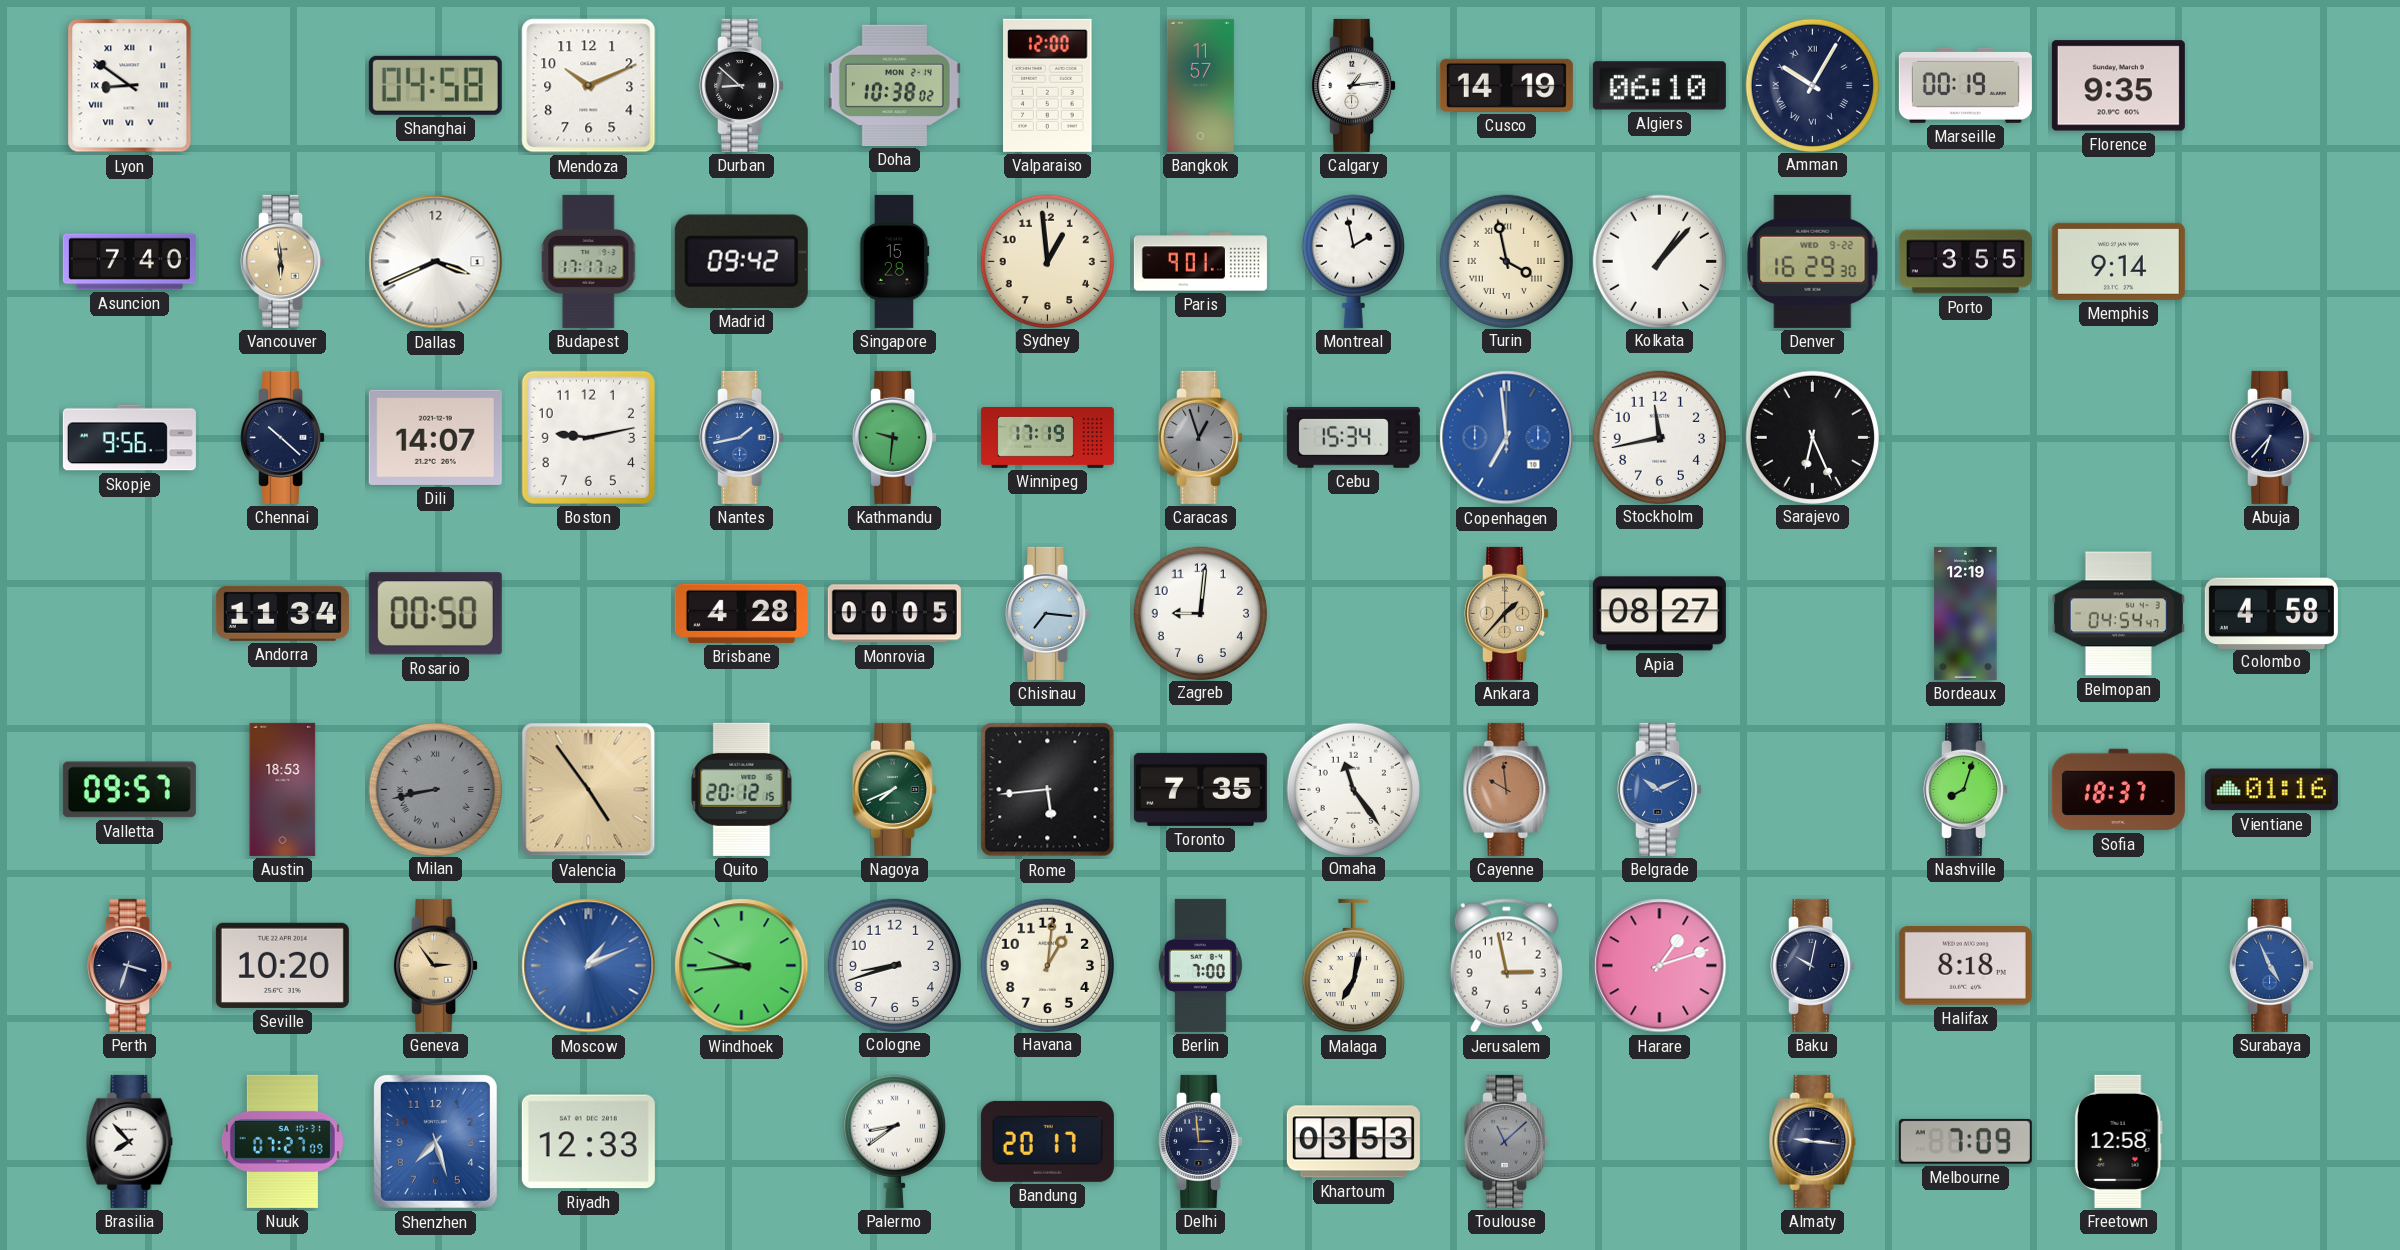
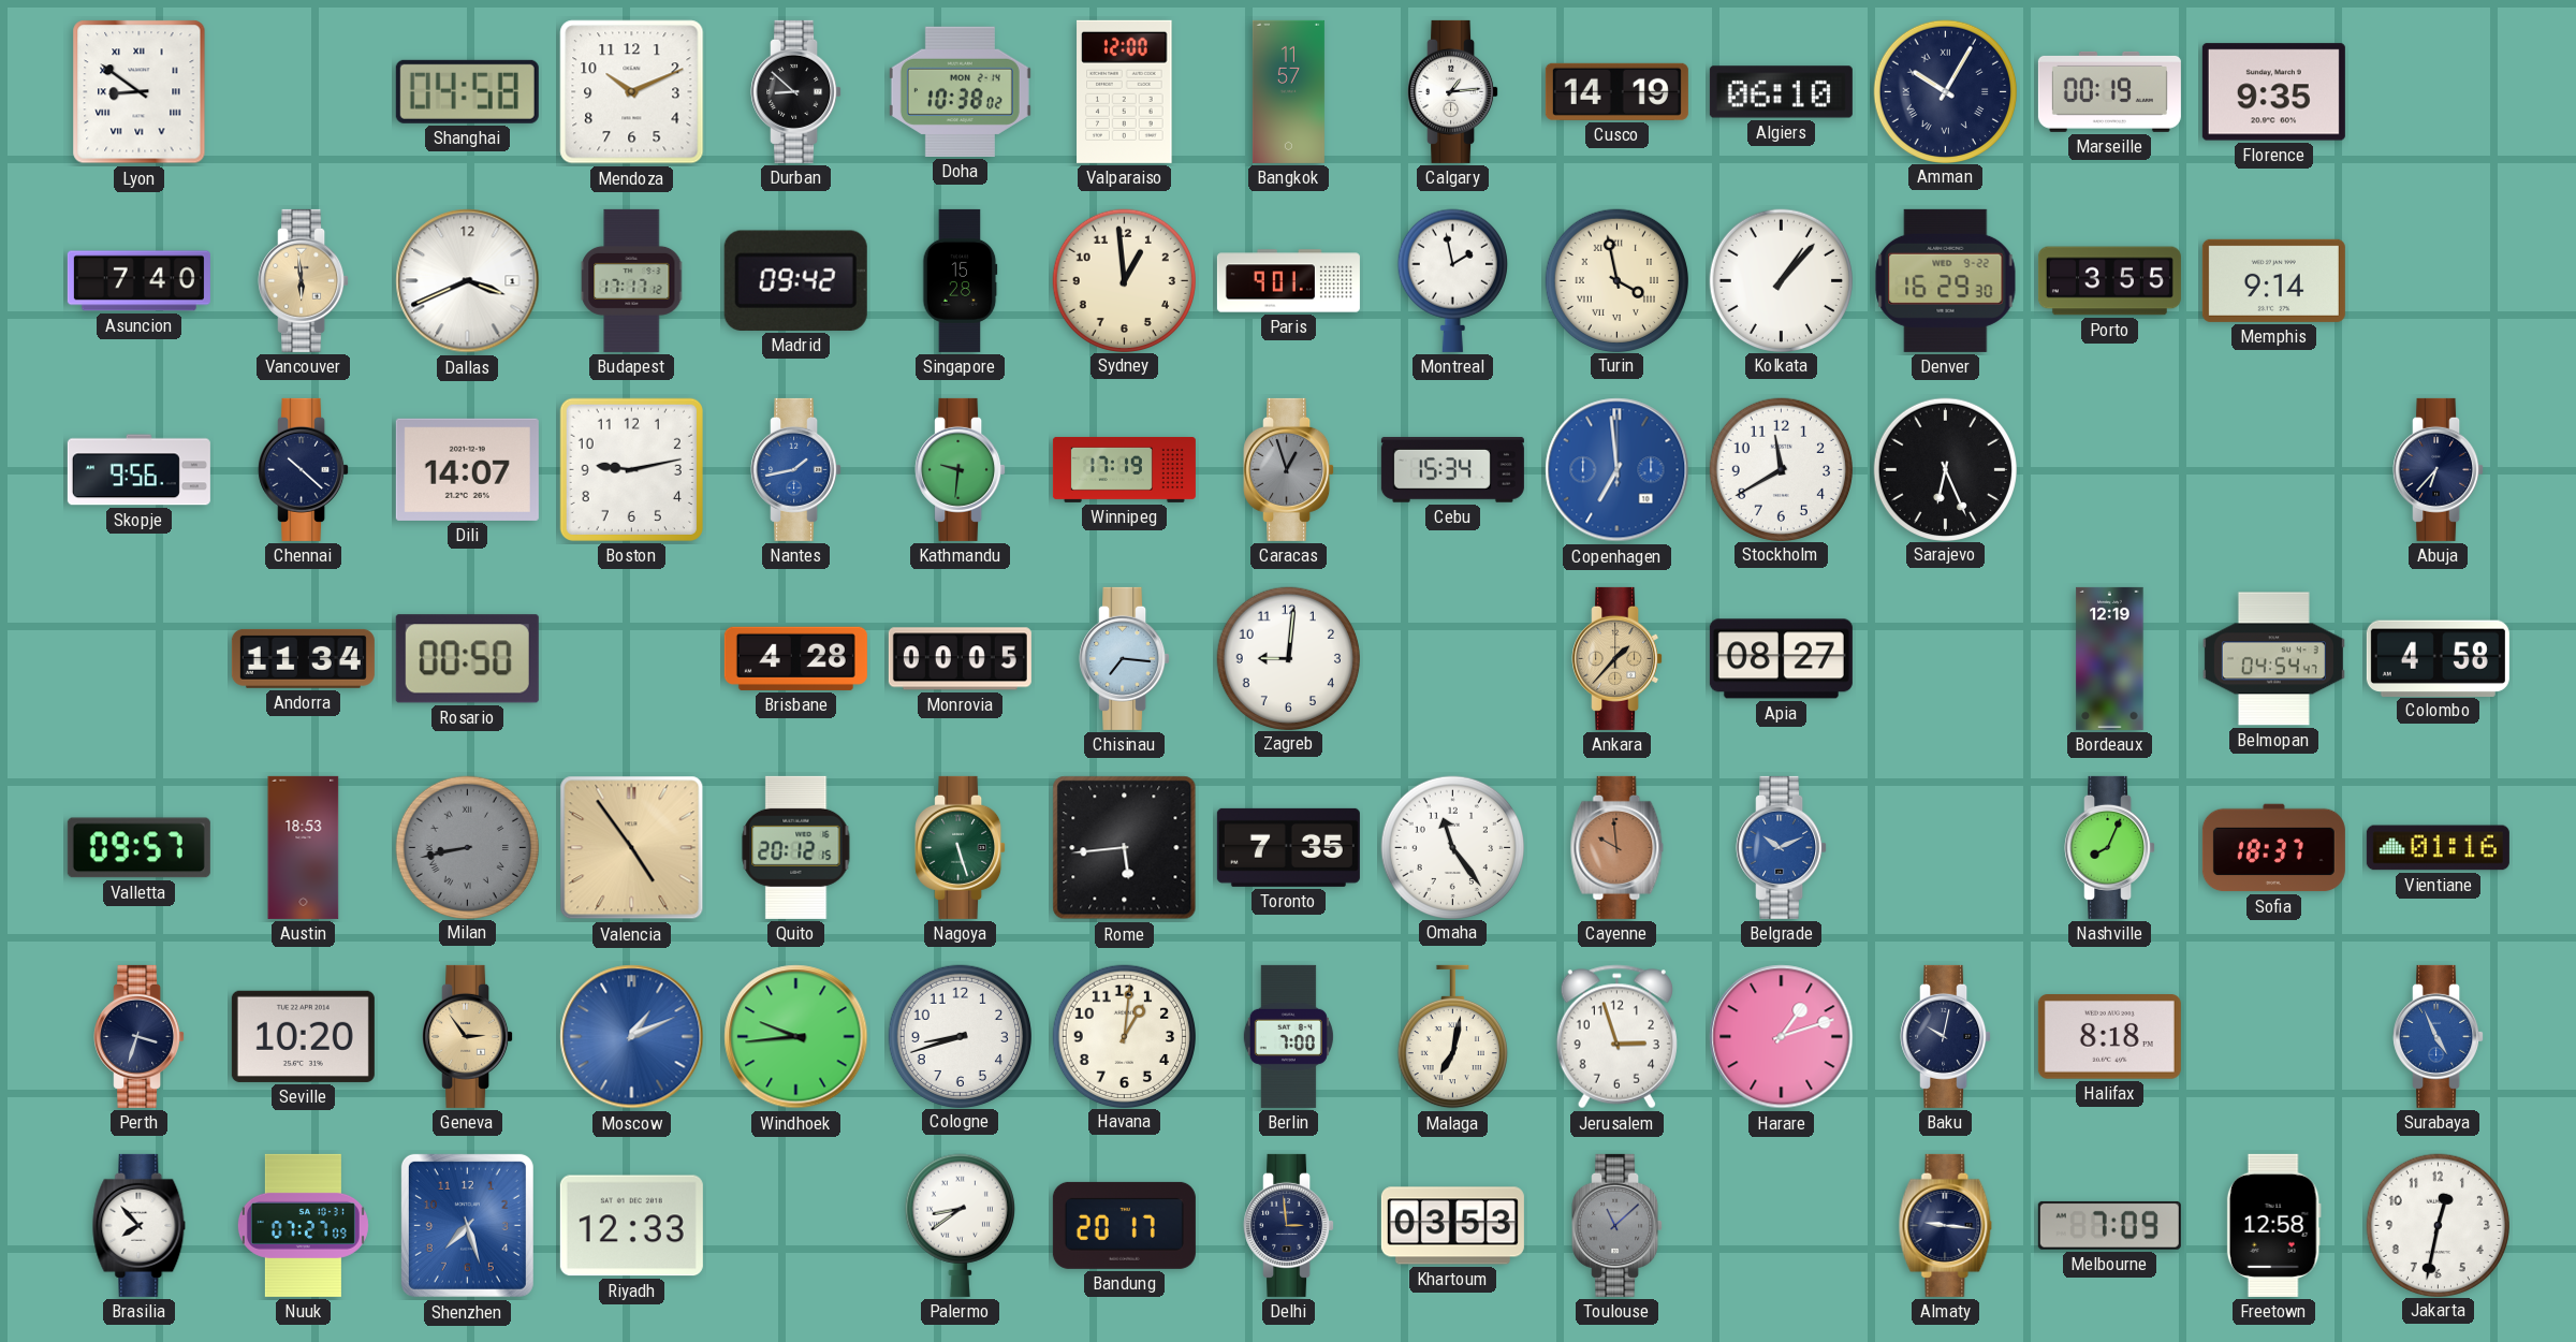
Stockholm: 11:43 -> 11:40
Nagoya: 7:41 -> 5:27
Nashville: 8:03 -> 8:04
Jerusalem: 2:58 -> 2:57
Jakarta: none -> 12:32
